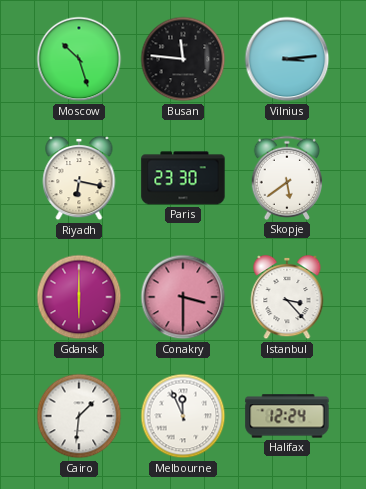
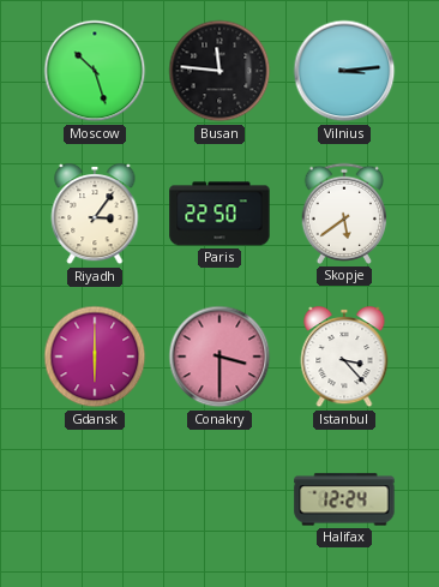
Riyadh: 6:17 -> 3:06
Paris: 23:30 -> 22:50
Cairo: 1:31 -> none
Melbourne: 11:56 -> none
